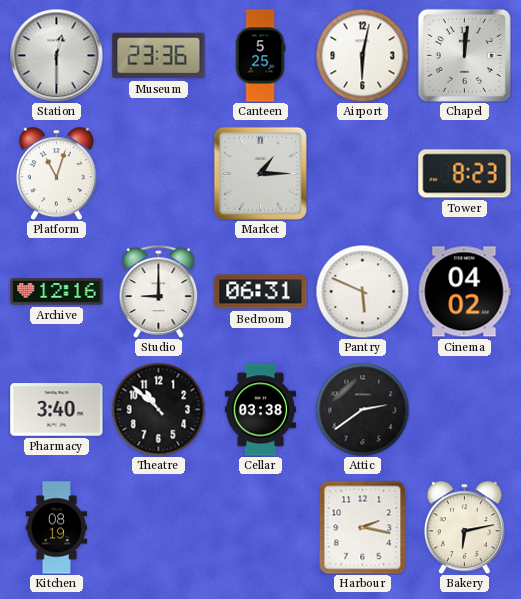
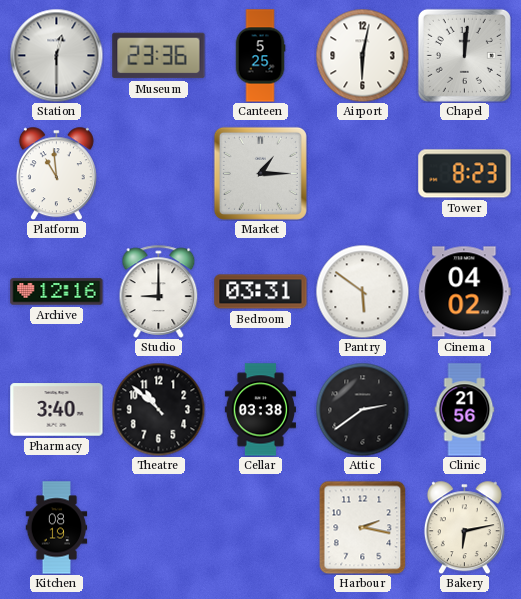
Platform: 11:03 -> 10:59
Bedroom: 06:31 -> 03:31
Pantry: 5:49 -> 5:51
Clinic: none -> 21:56
